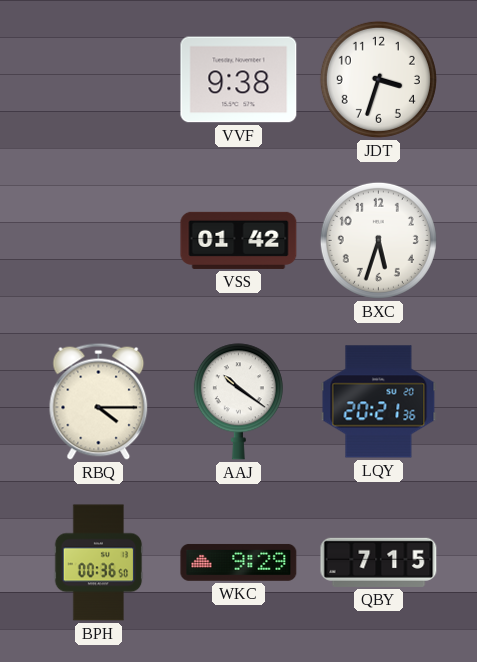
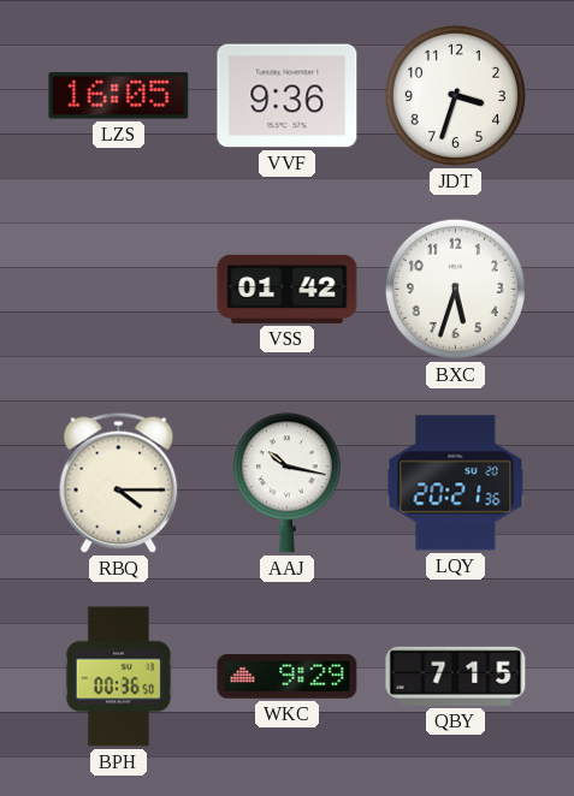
LZS: none -> 16:05
VVF: 9:38 -> 9:36
AAJ: 10:21 -> 10:17
